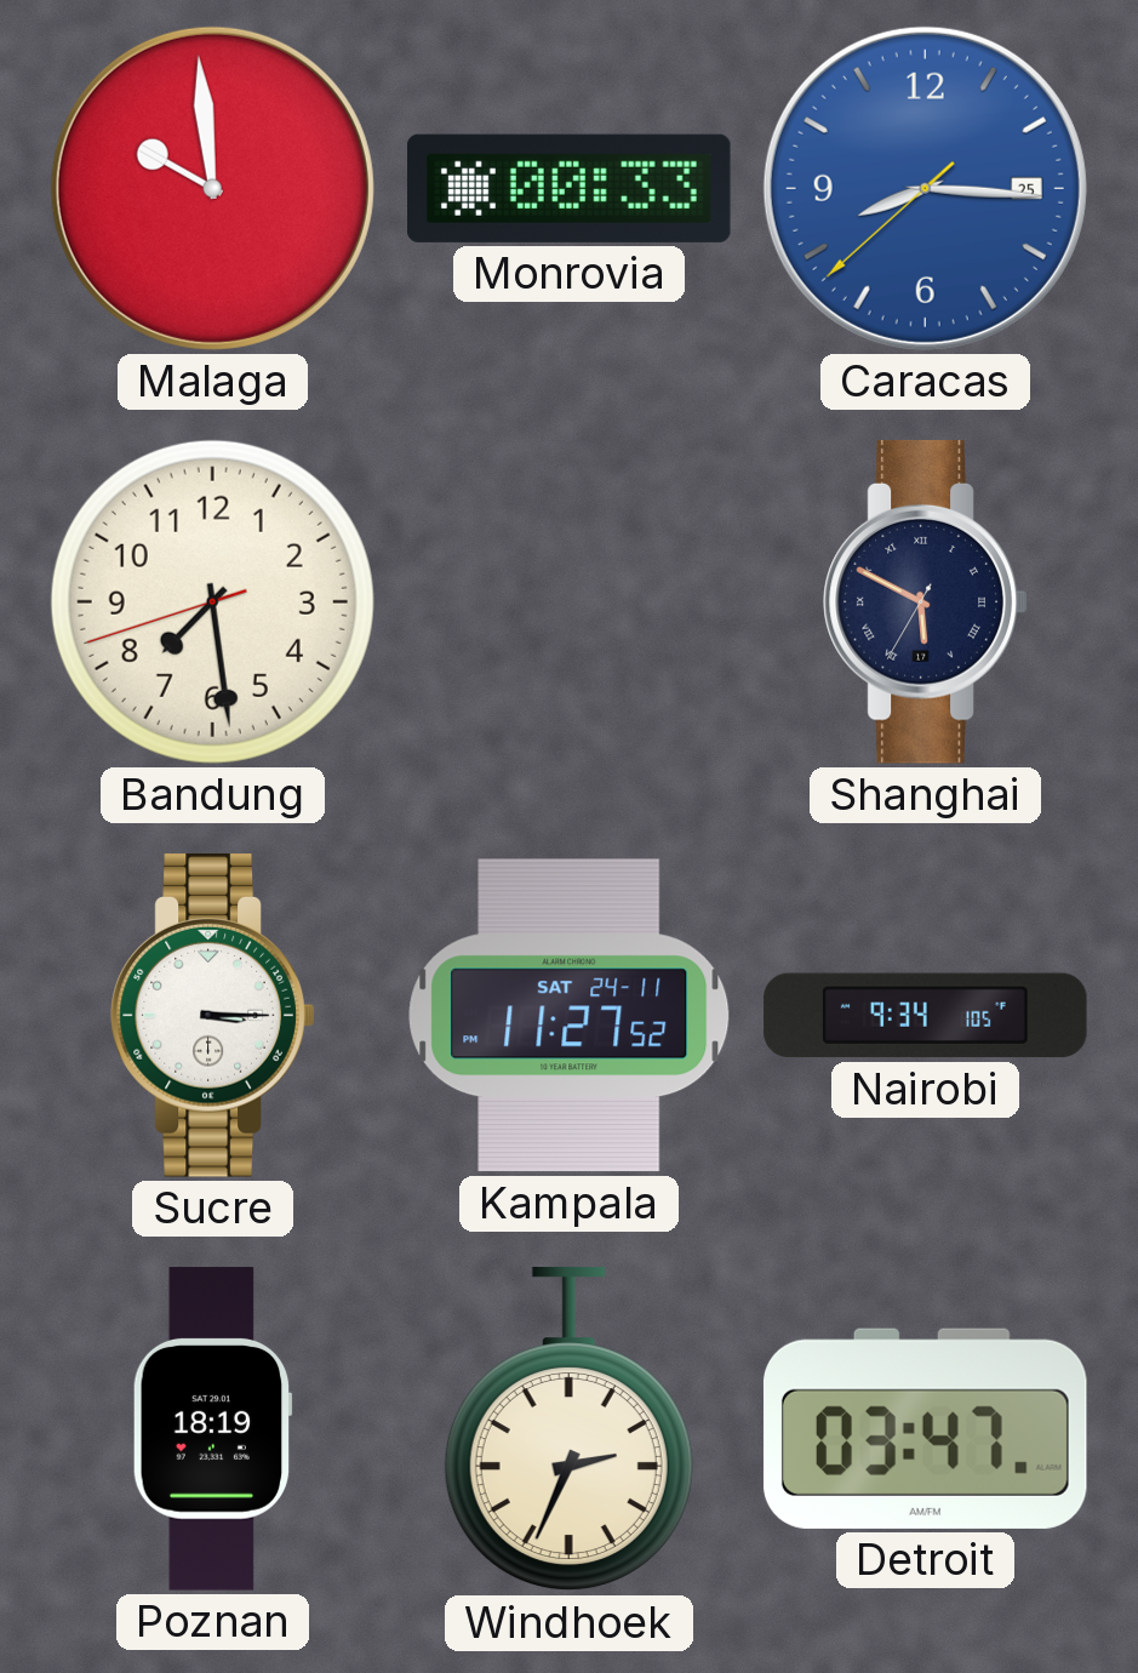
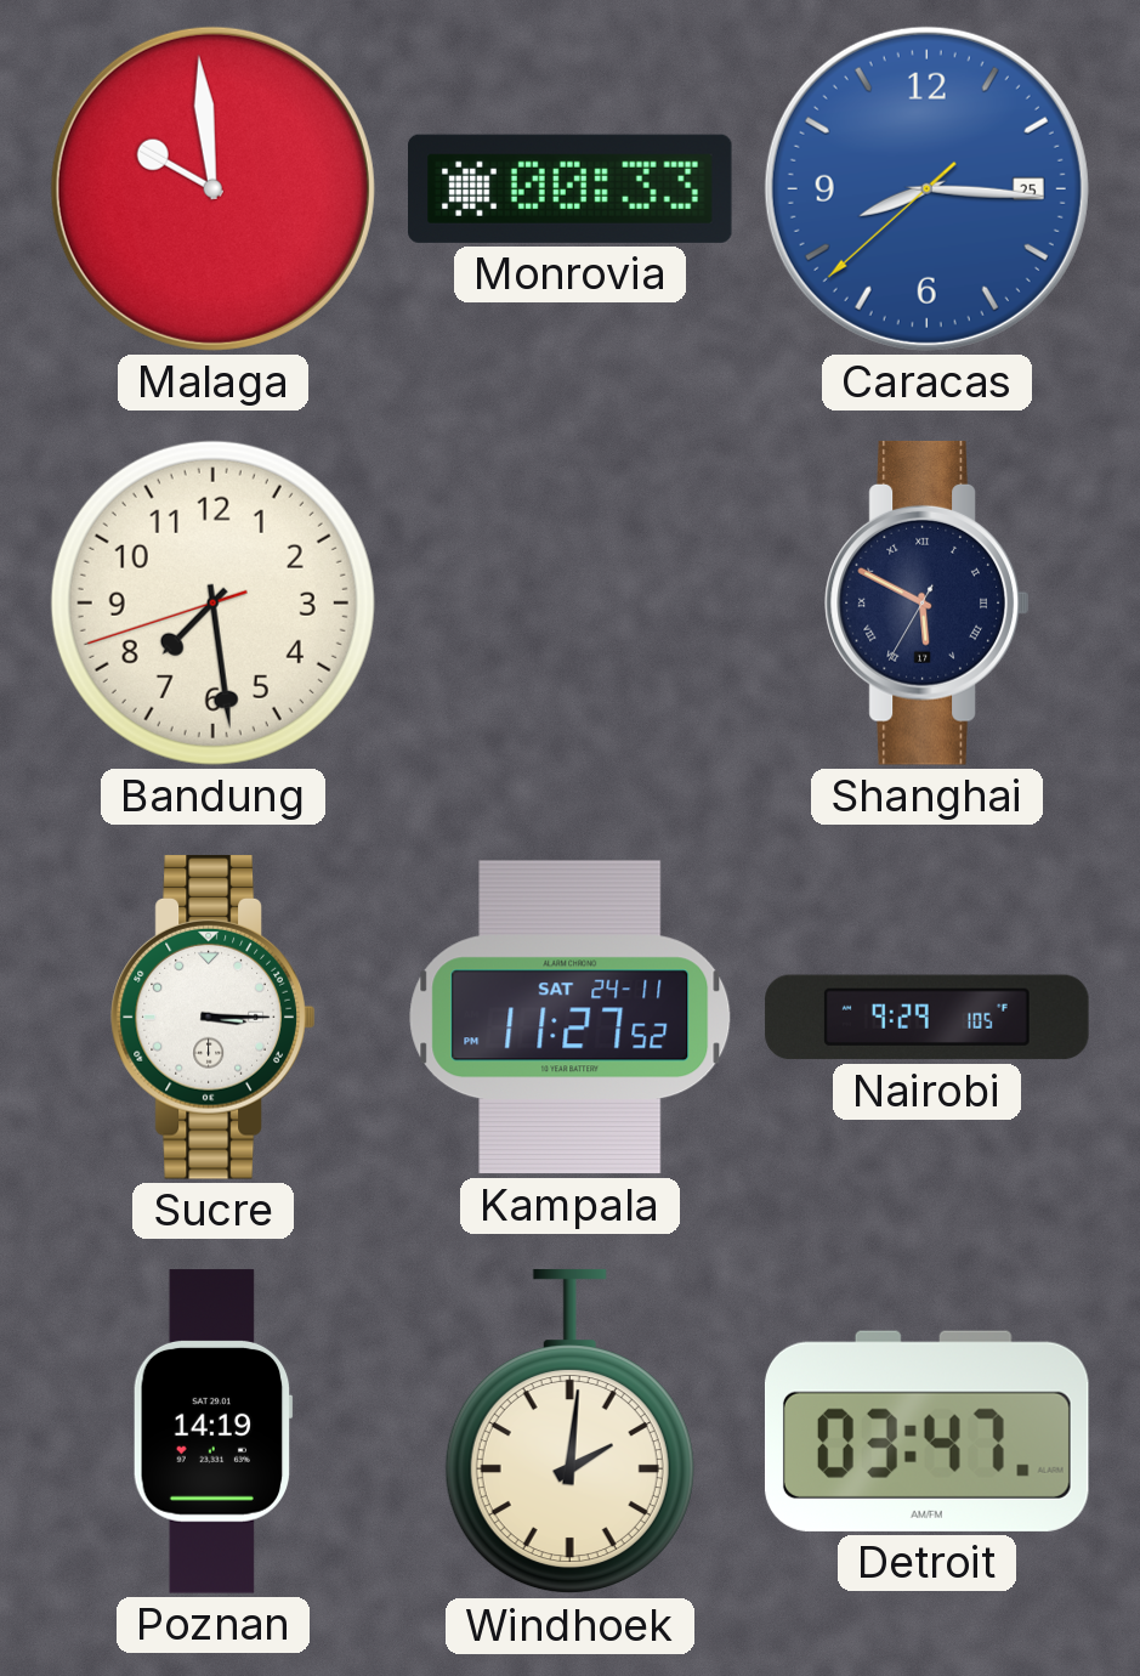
Nairobi: 9:34 -> 9:29
Poznan: 18:19 -> 14:19
Windhoek: 2:34 -> 2:01
